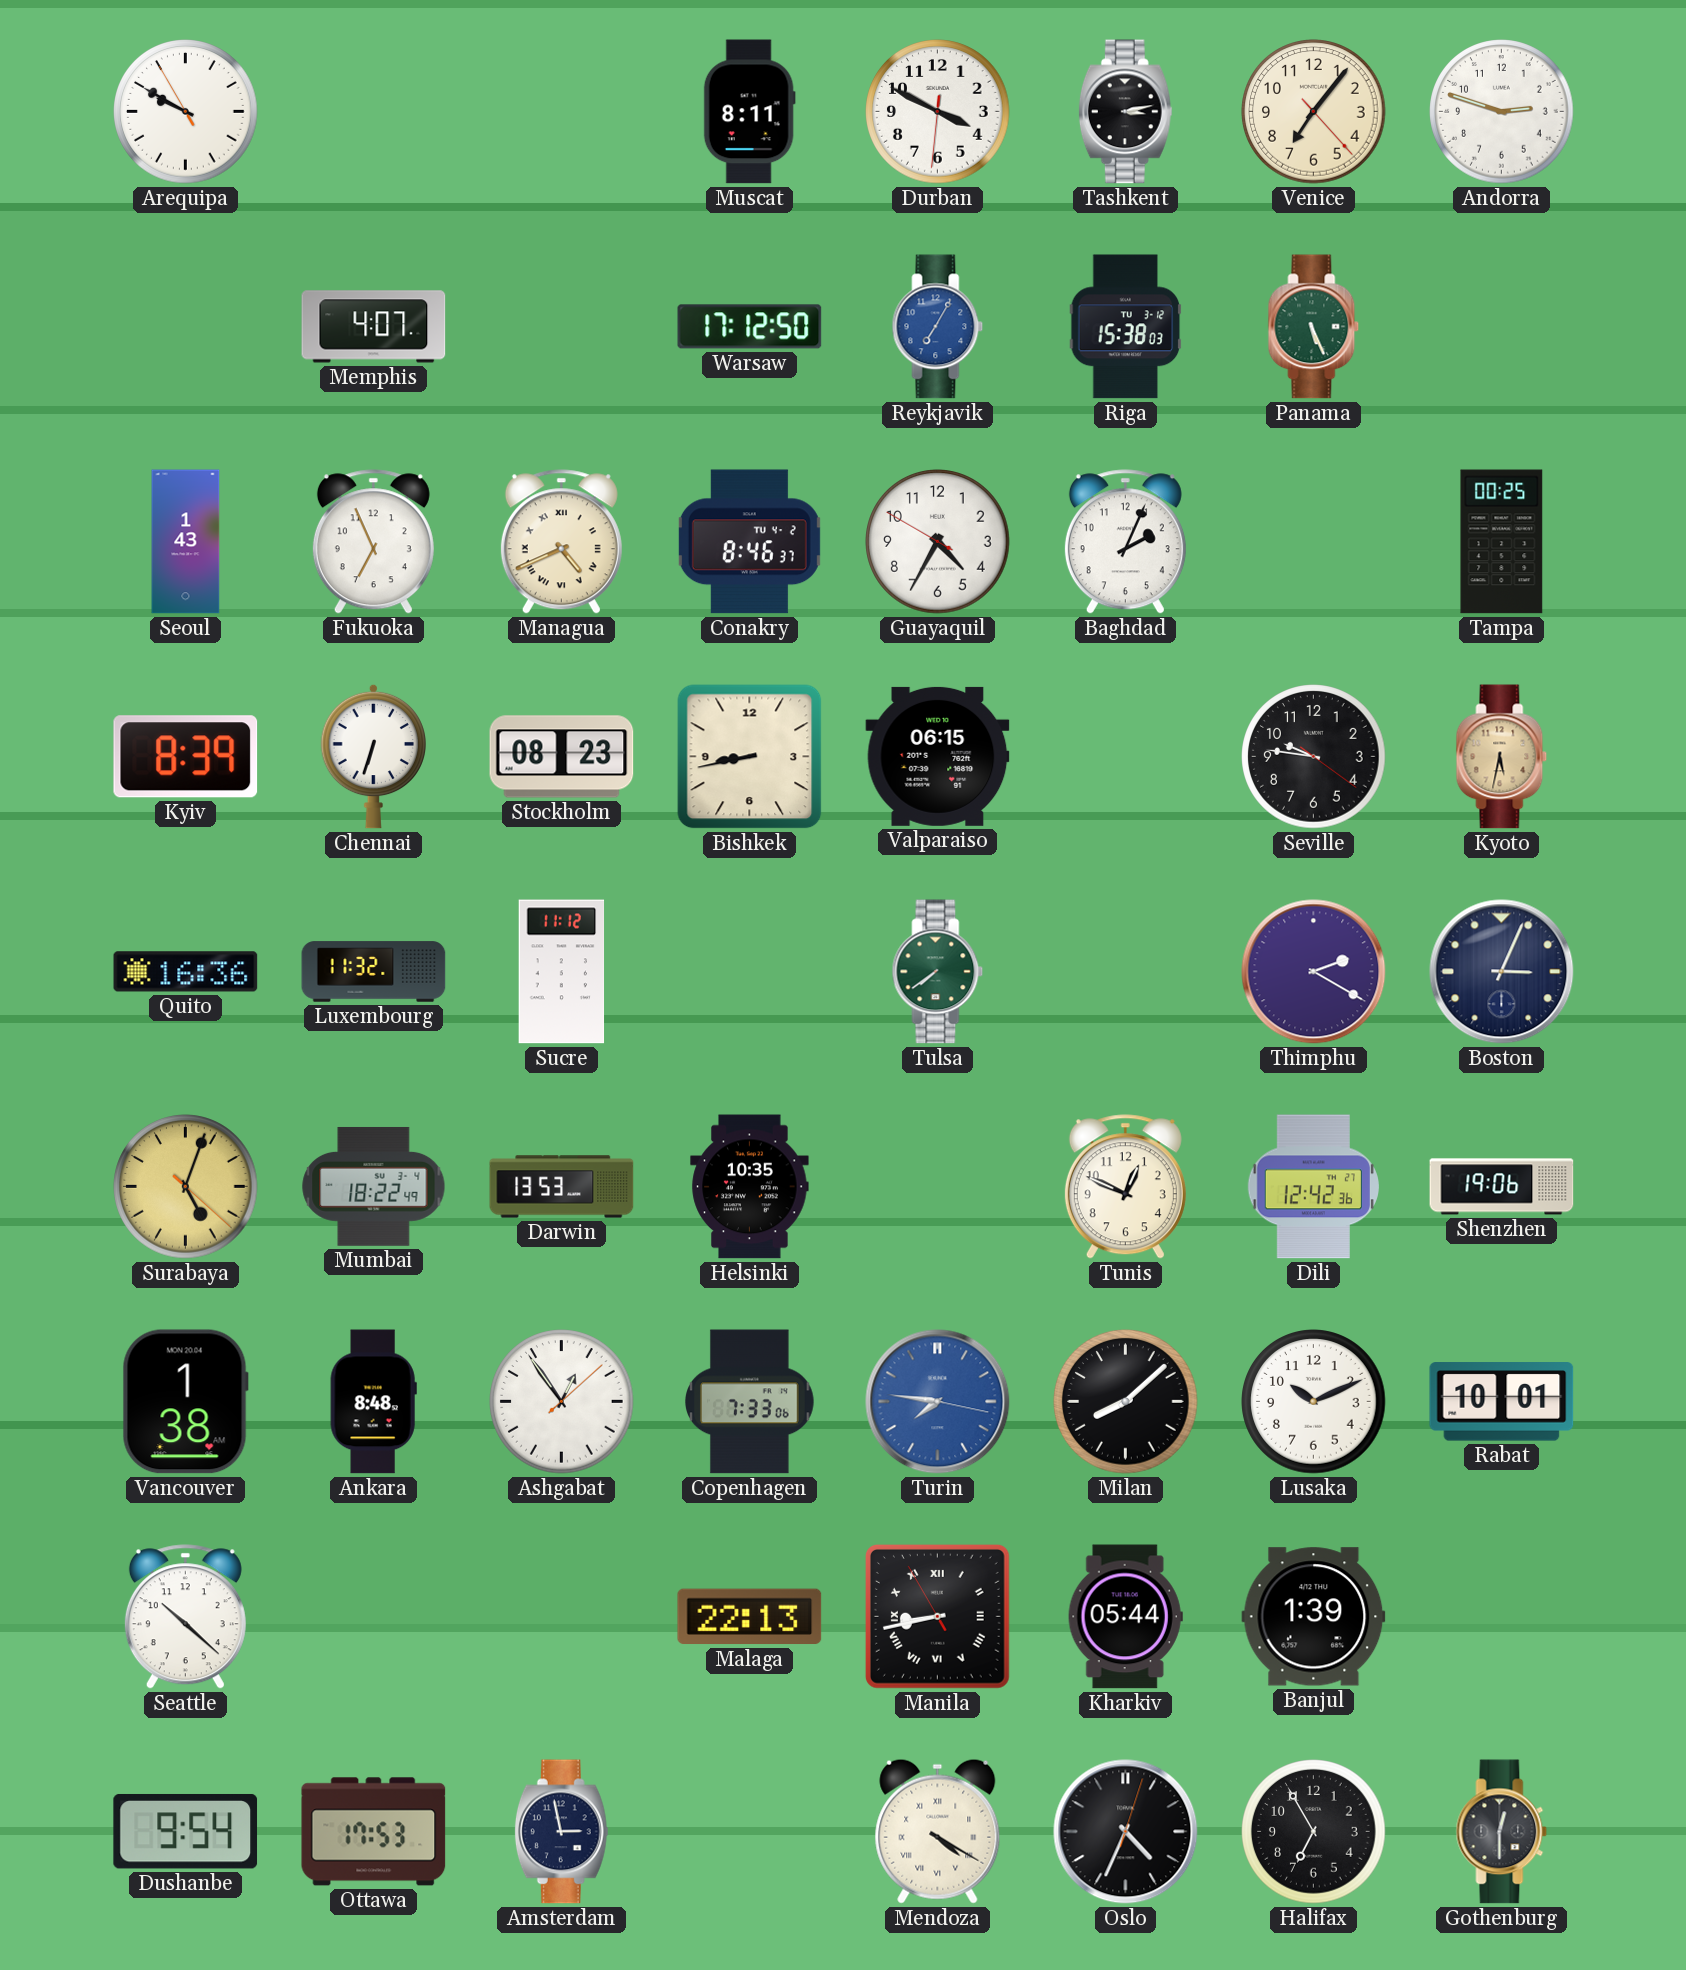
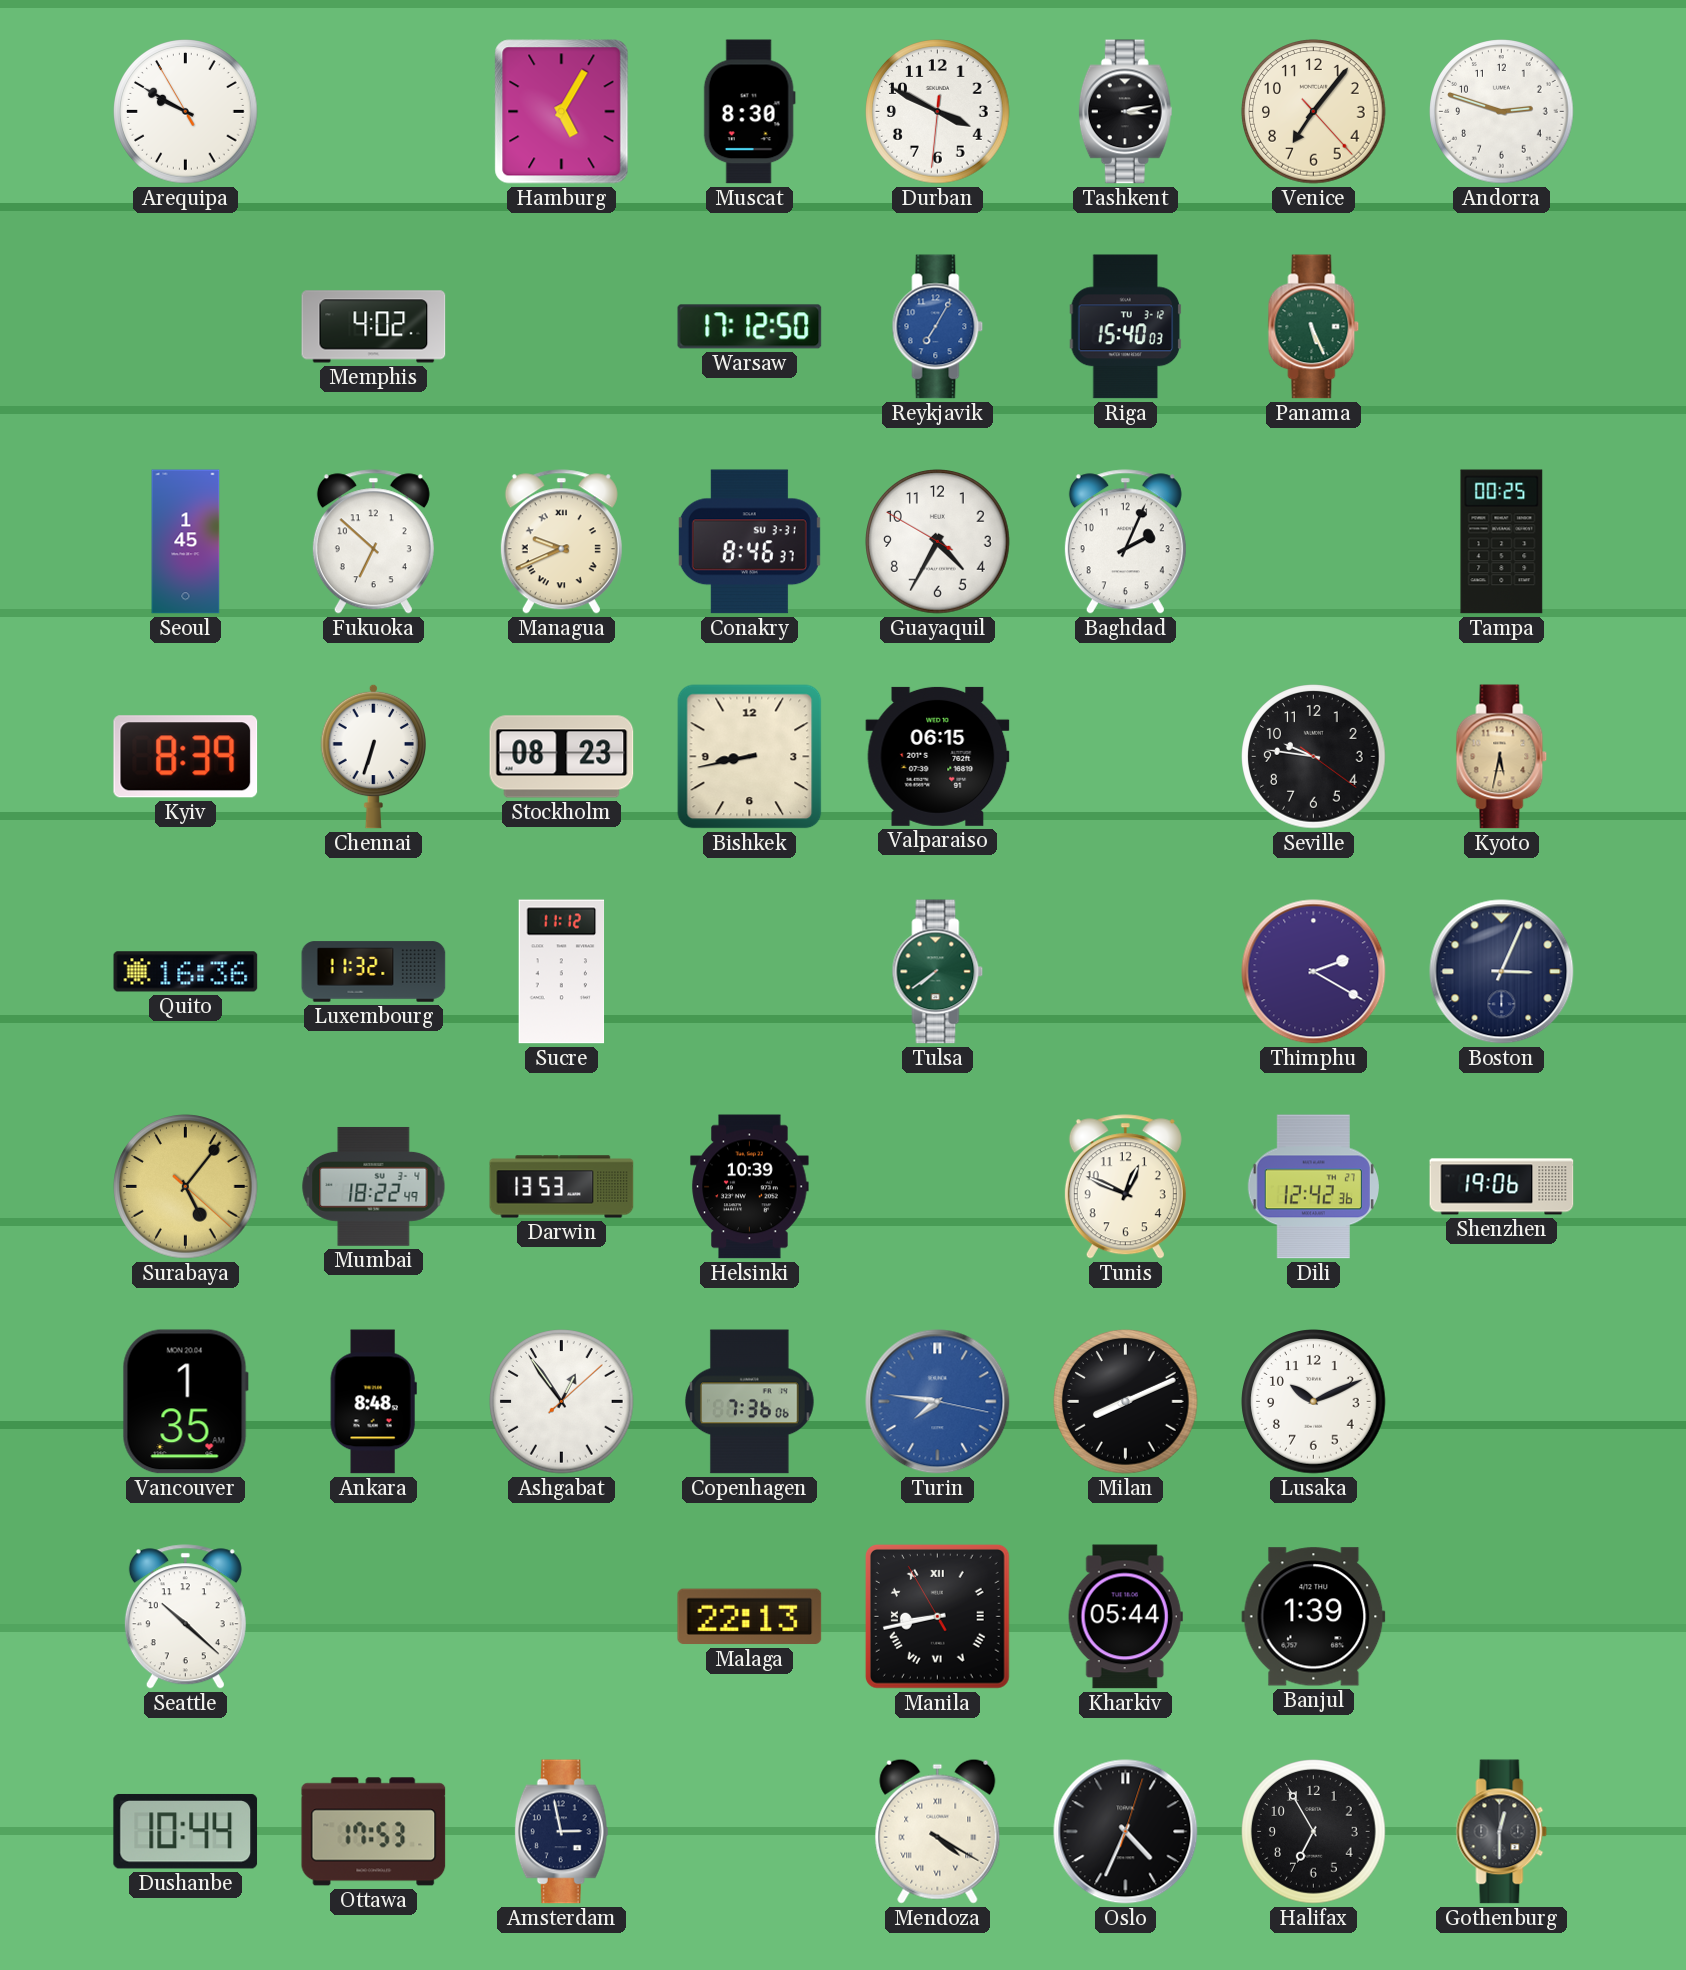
Hamburg: none -> 5:05
Muscat: 8:11 -> 8:30
Memphis: 4:07 -> 4:02
Riga: 15:38 -> 15:40
Seoul: 1:43 -> 1:45
Fukuoka: 6:56 -> 6:52
Managua: 4:41 -> 9:41
Conakry date: TU 4-2 -> SU 3-31
Surabaya: 5:03 -> 5:06
Helsinki: 10:35 -> 10:39
Vancouver: 1:38 -> 1:35
Copenhagen: 7:33 -> 7:36
Milan: 8:08 -> 8:11
Rabat: 10:01 -> none
Dushanbe: 9:54 -> 10:44
